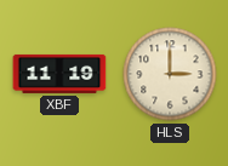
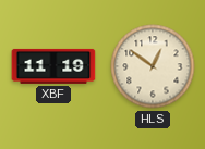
HLS: 3:00 -> 12:51
